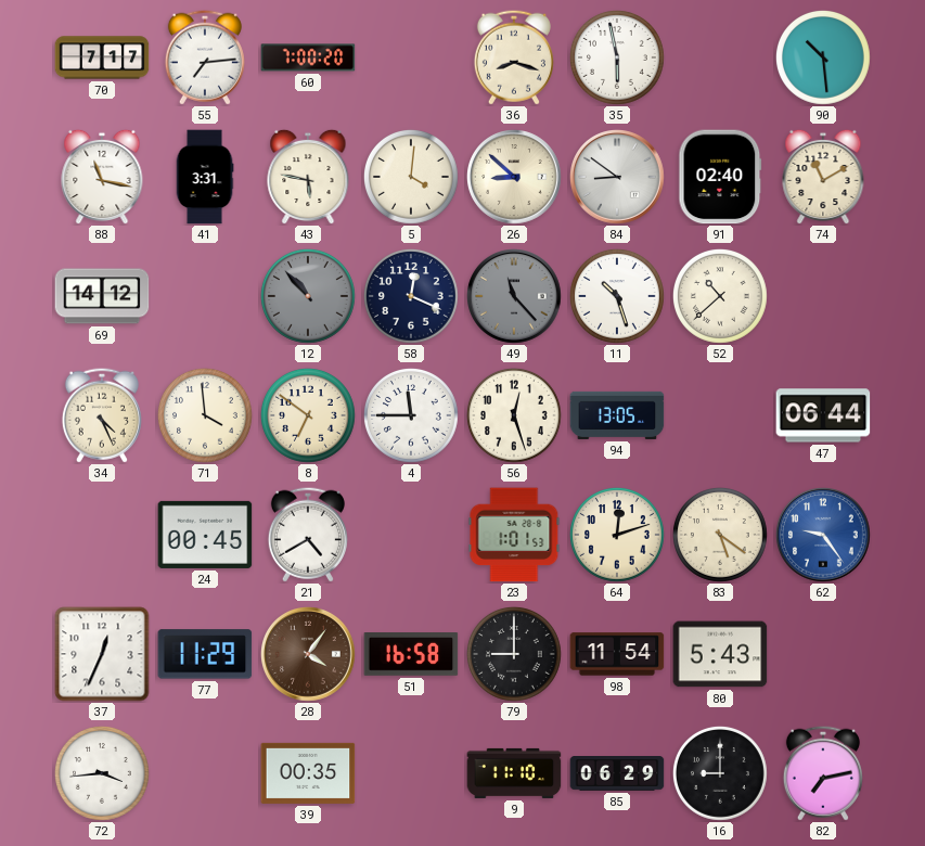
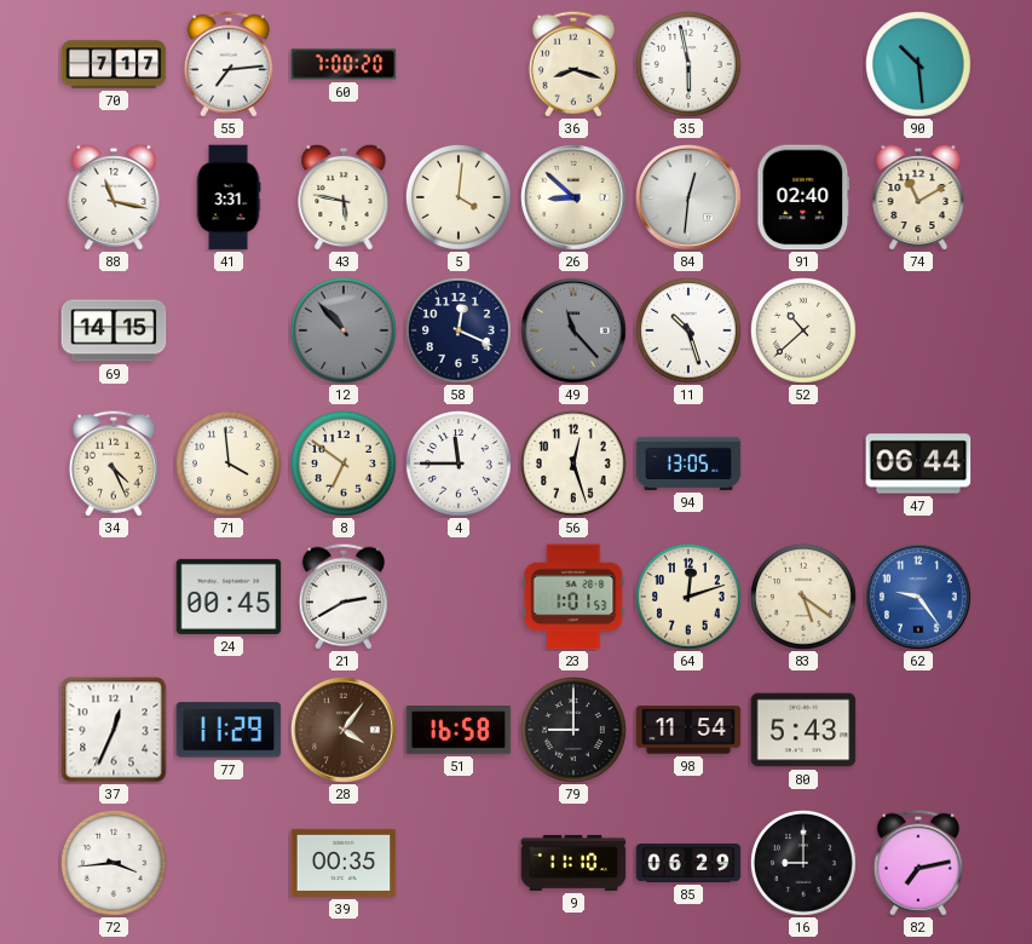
84: 8:51 -> 12:31
69: 14:12 -> 14:15
21: 4:40 -> 2:40
